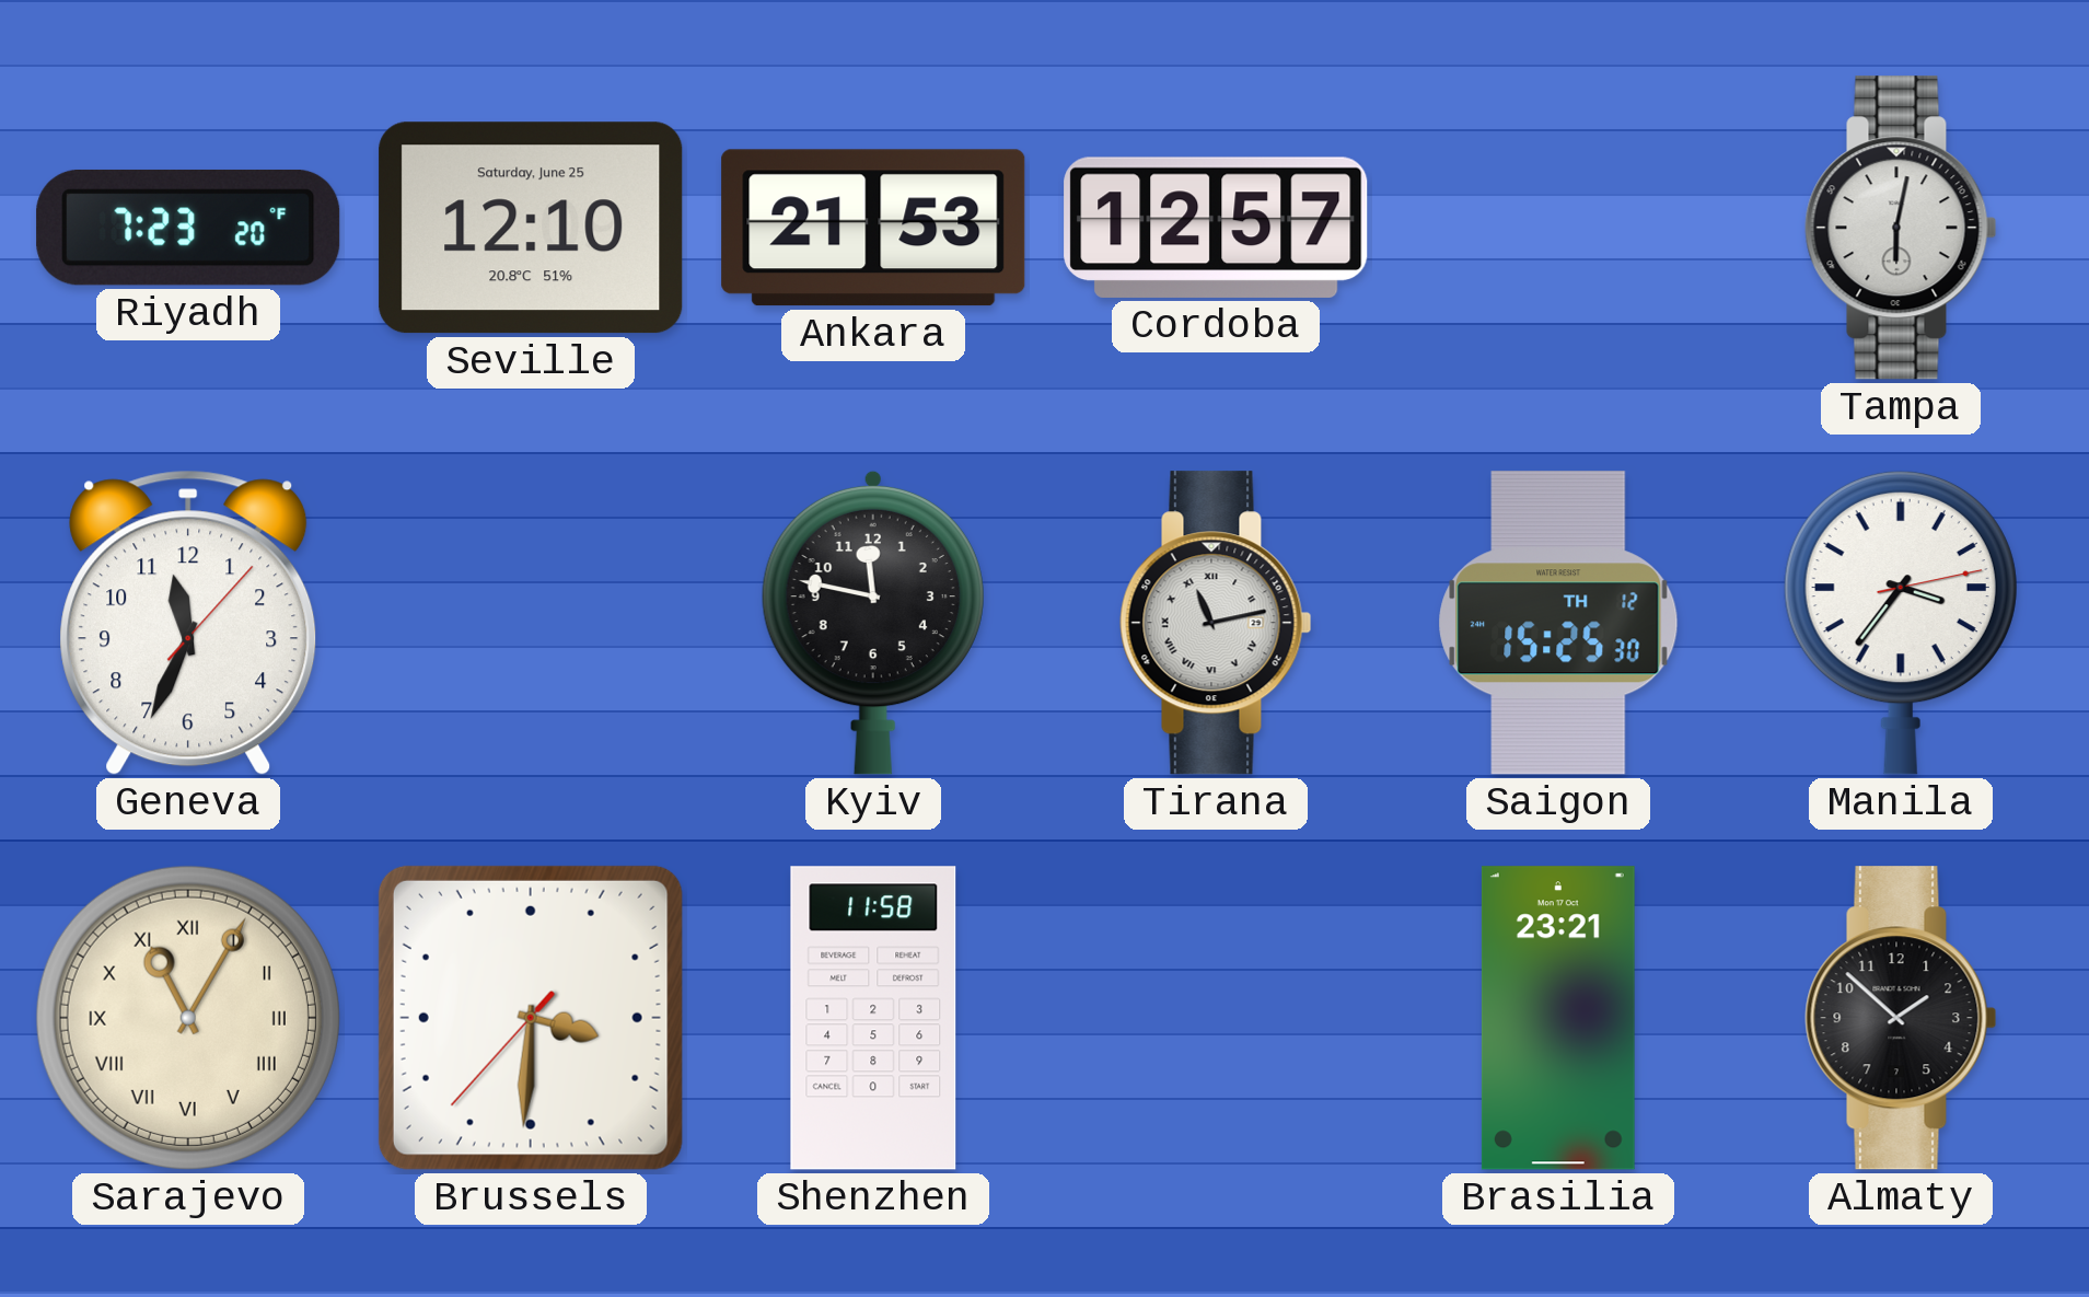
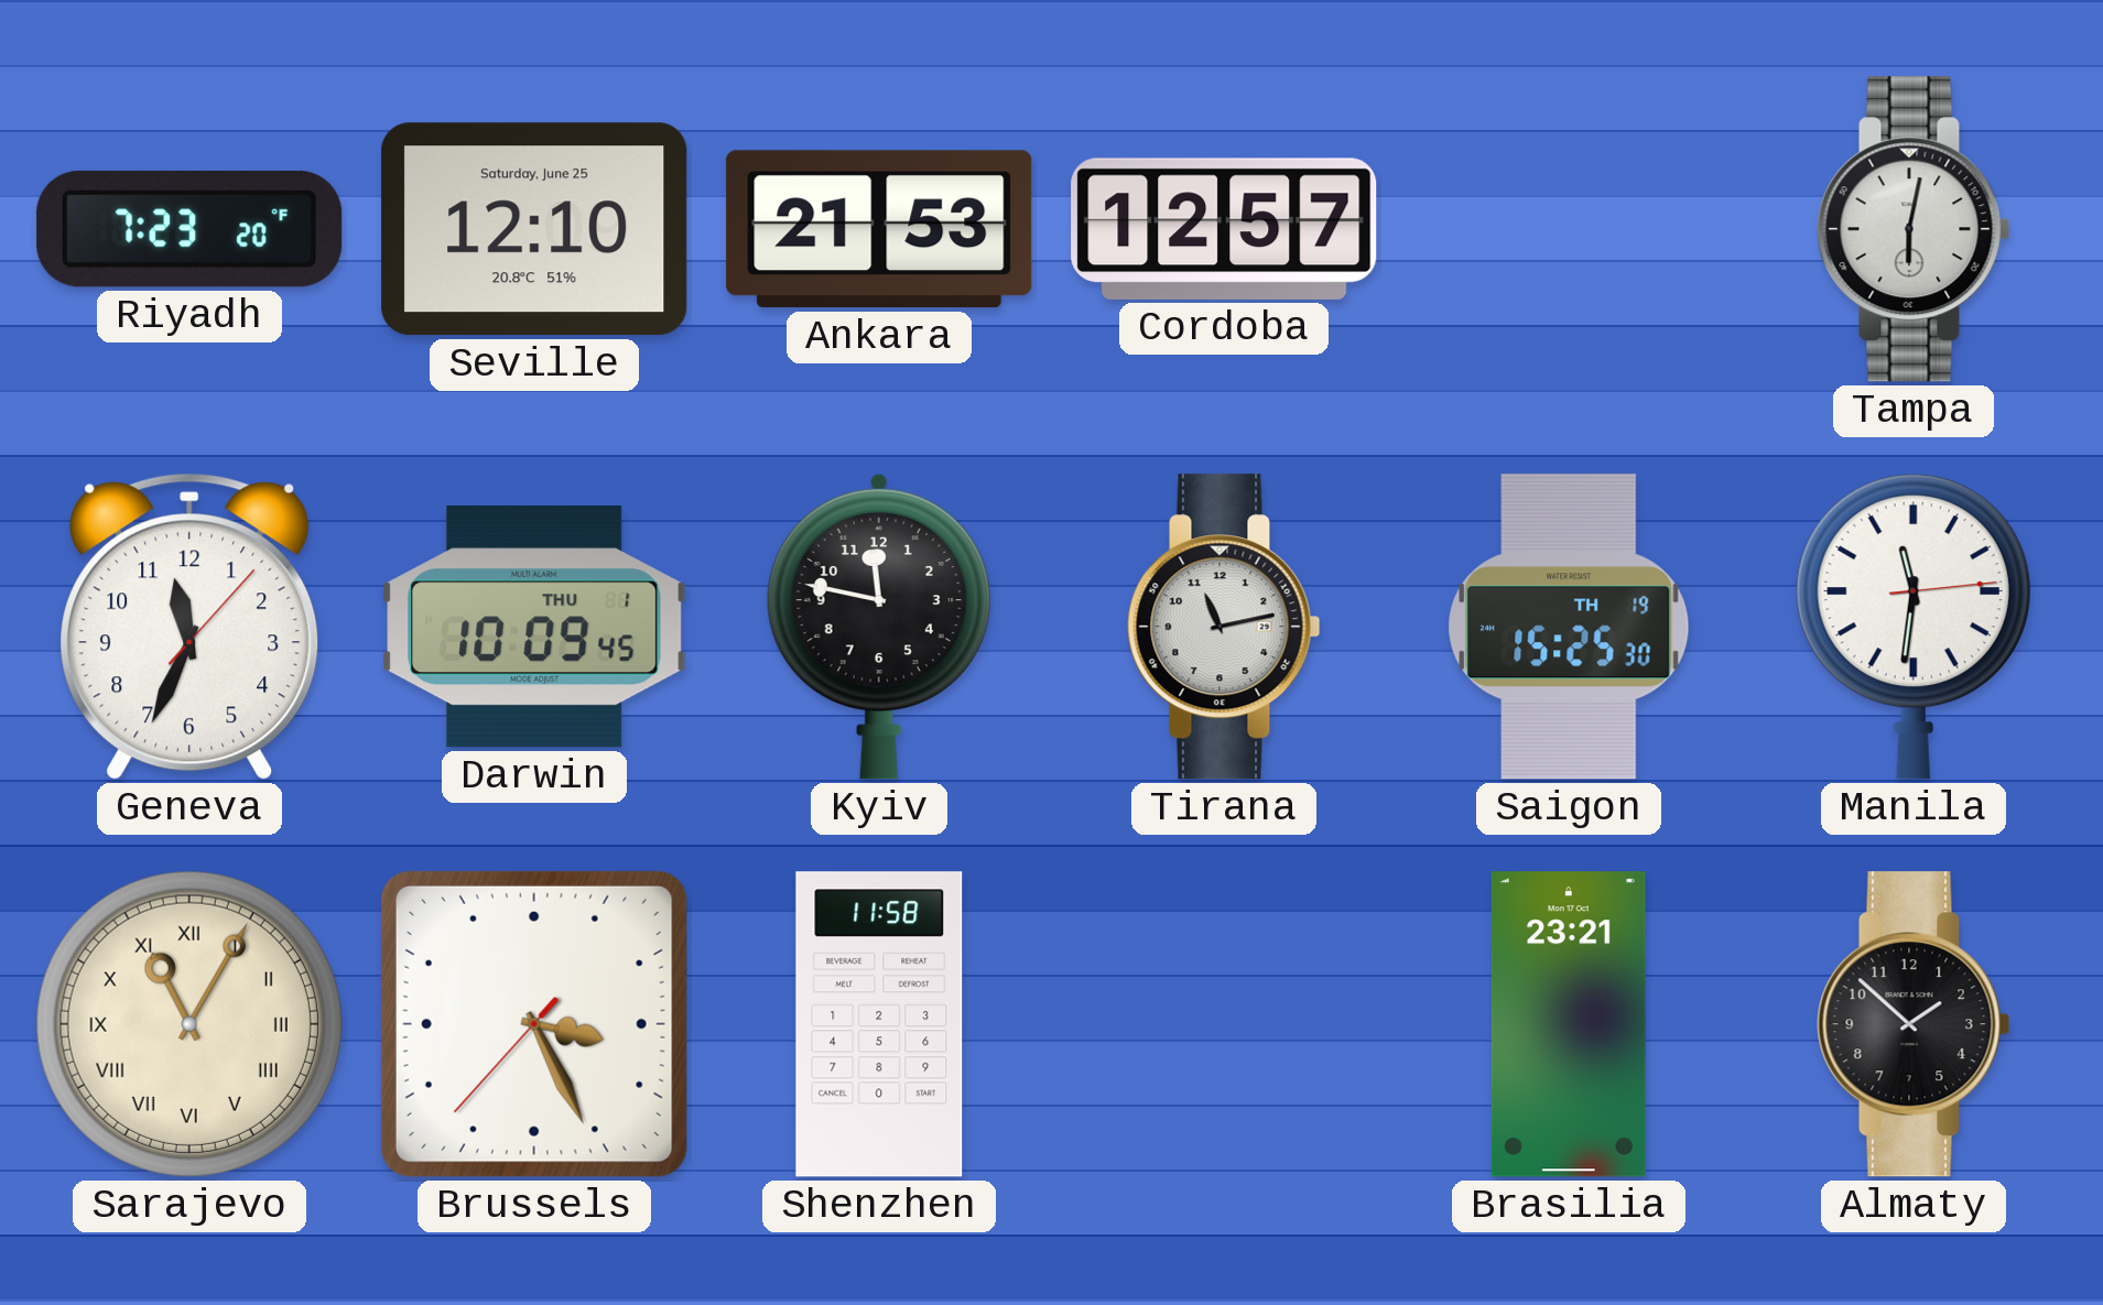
Darwin: none -> 10:09
Tirana numerals: Roman -> Arabic
Saigon date: TH 12 -> TH 19
Manila: 3:36 -> 11:31
Brussels: 3:30 -> 3:25
